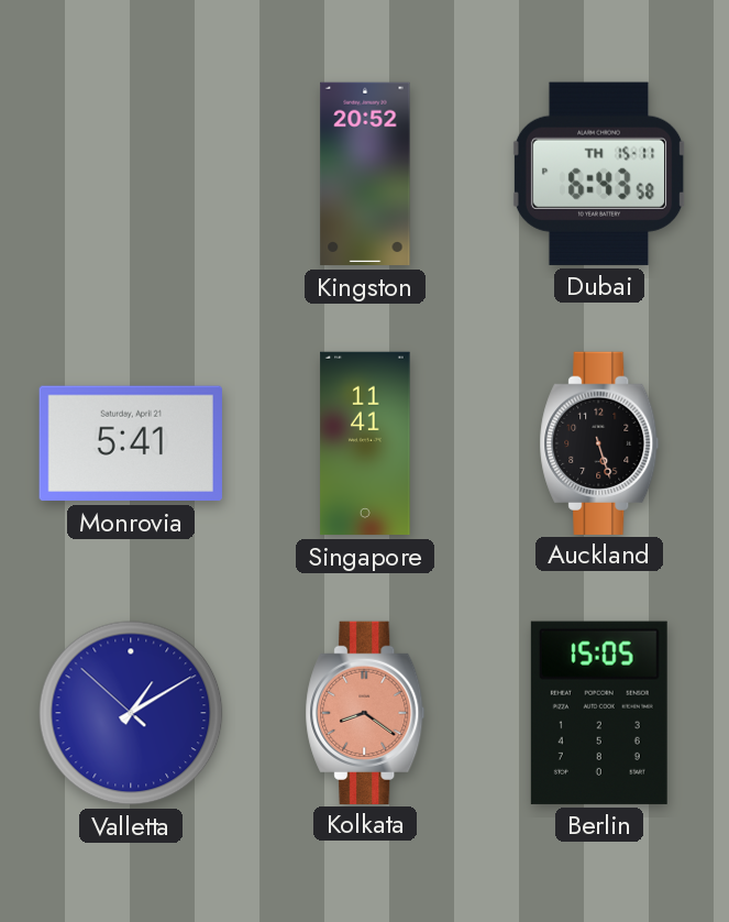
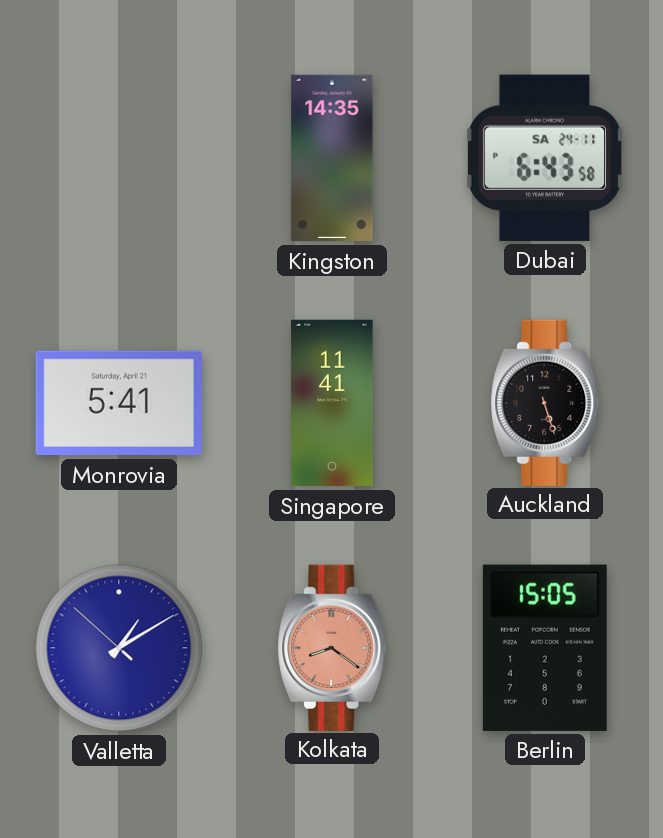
Kingston: 20:52 -> 14:35
Dubai date: TH 15-11 -> SA 24-11
